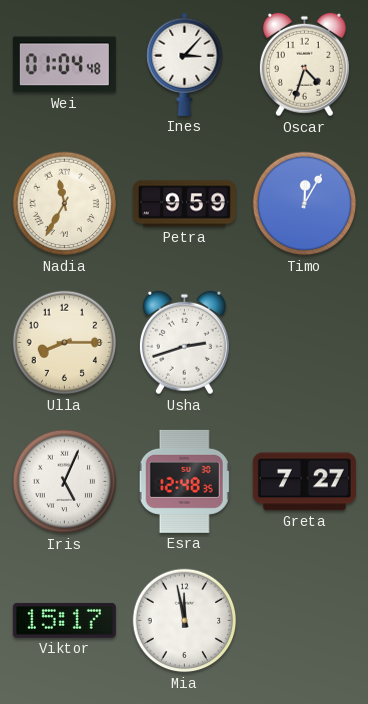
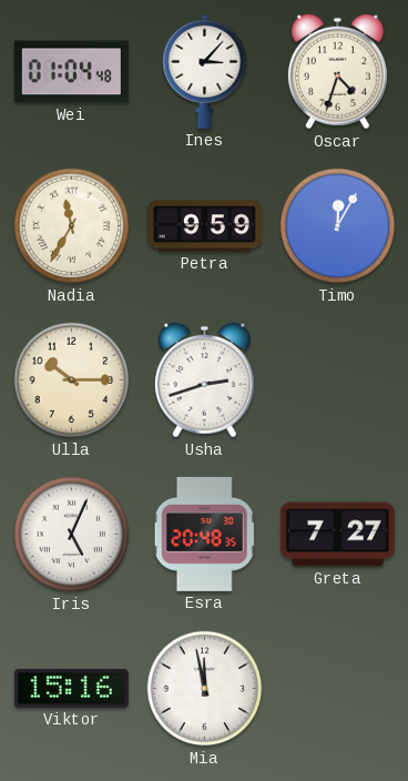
Ulla: 8:15 -> 10:15
Esra: 12:48 -> 20:48
Viktor: 15:17 -> 15:16
